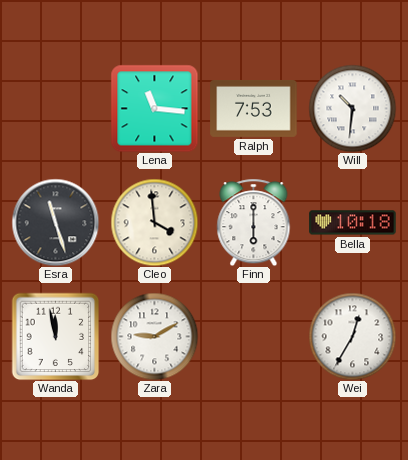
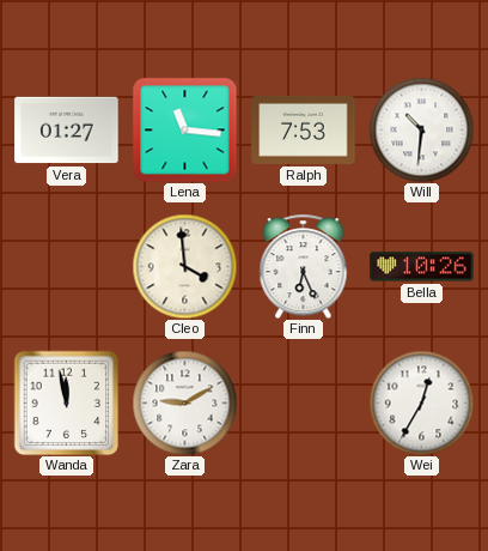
Vera: none -> 01:27
Esra: 11:27 -> none
Finn: 6:00 -> 6:26
Bella: 10:18 -> 10:26
